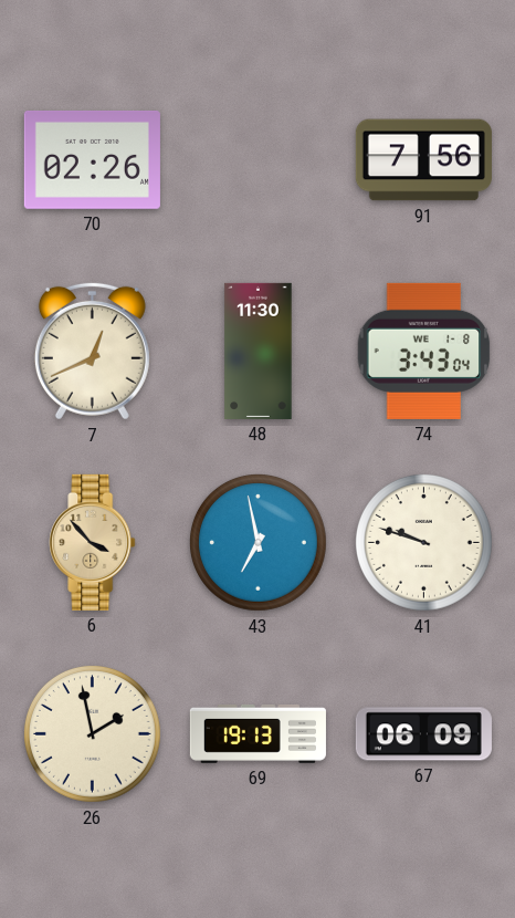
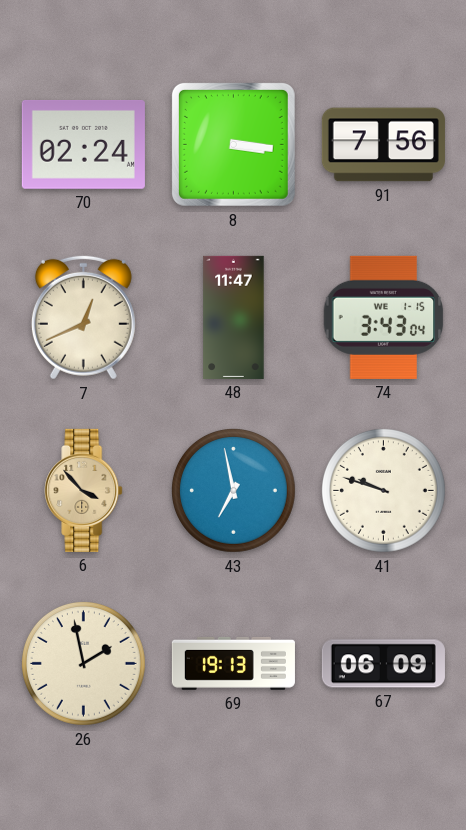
70: 02:26 -> 02:24
8: none -> 3:16
48: 11:30 -> 11:47
74 date: WE 1-8 -> WE 1-15
